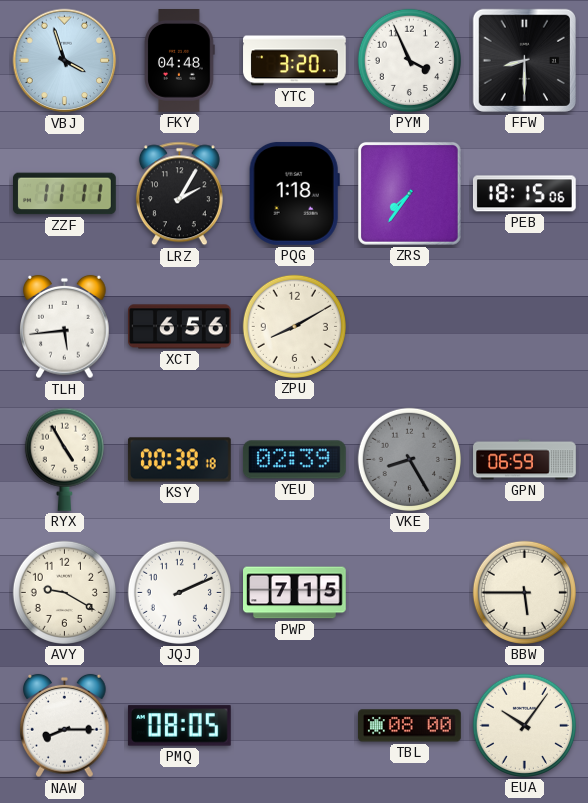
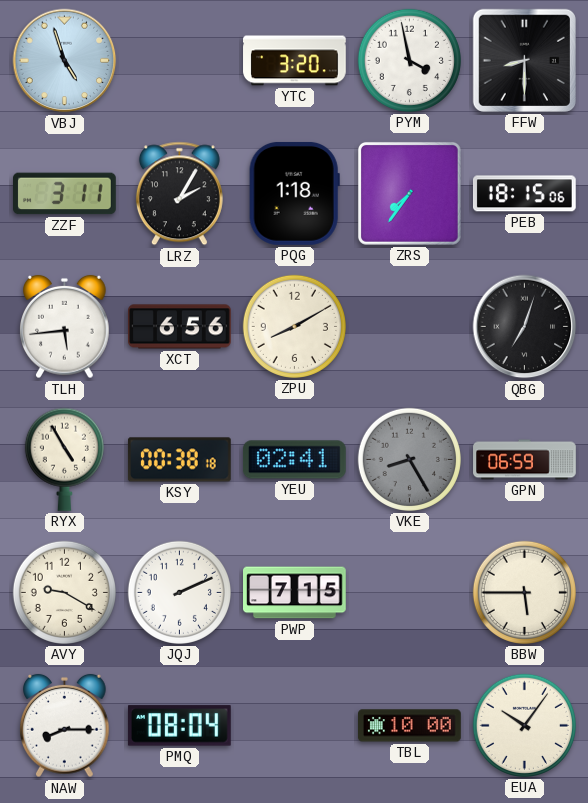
VBJ: 3:57 -> 4:57
FKY: 04:48 -> none
PYM: 3:56 -> 3:58
ZZF: 11:11 -> 3:11
QBG: none -> 7:03
YEU: 02:39 -> 02:41
PMQ: 08:05 -> 08:04
TBL: 08:00 -> 10:00
